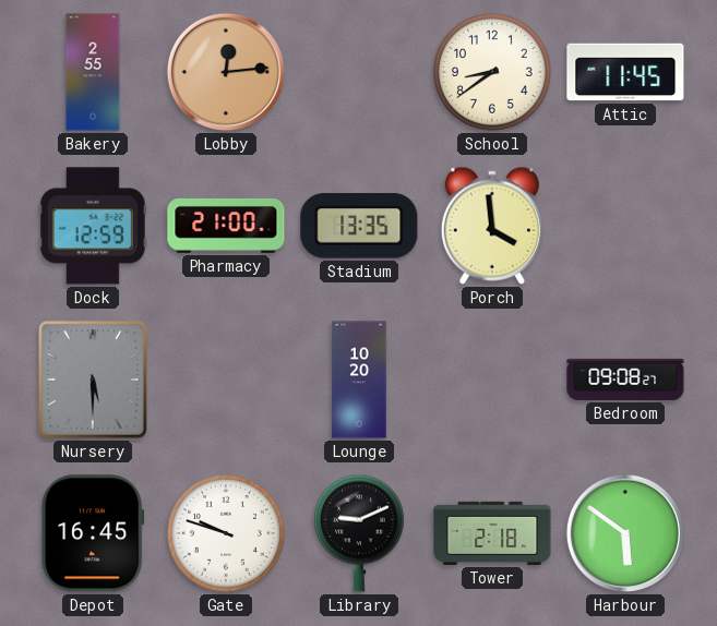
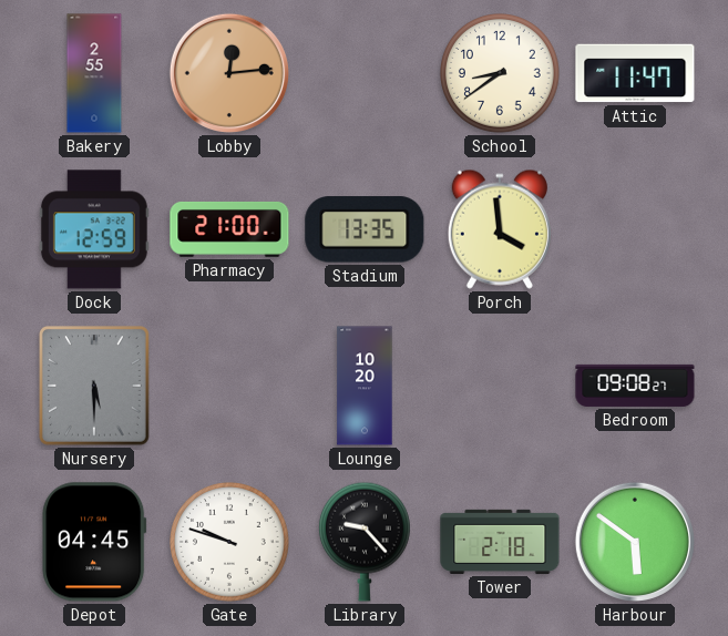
Attic: 11:45 -> 11:47
Depot: 16:45 -> 04:45
Library: 9:11 -> 9:23
